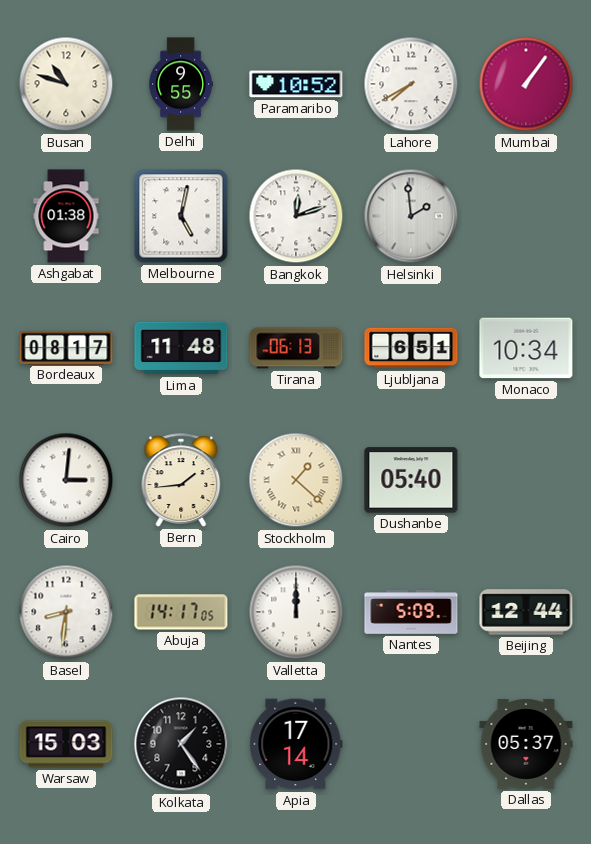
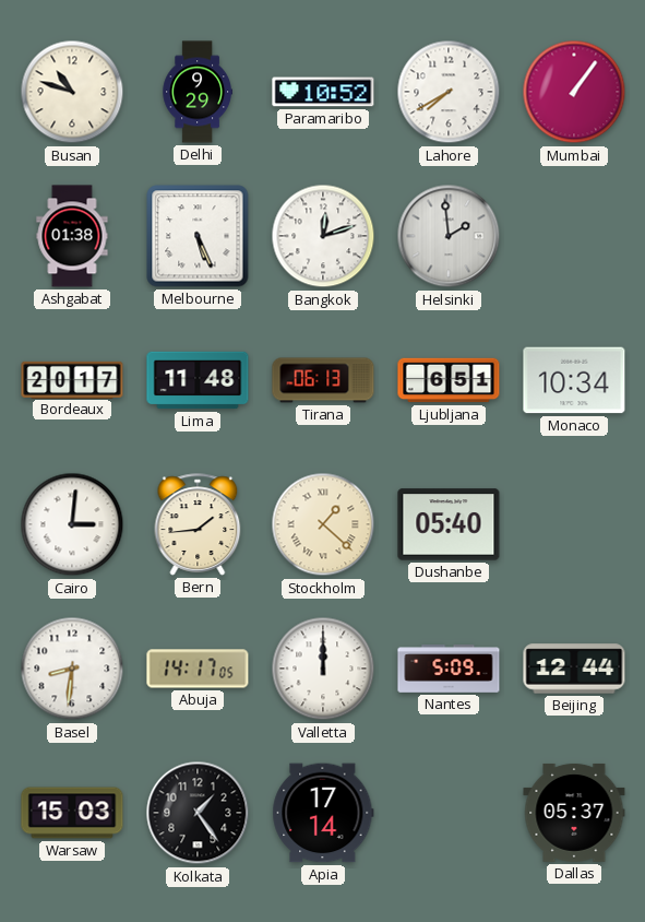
Delhi: 9:55 -> 9:29
Melbourne: 5:02 -> 5:26
Bordeaux: 08:17 -> 20:17
